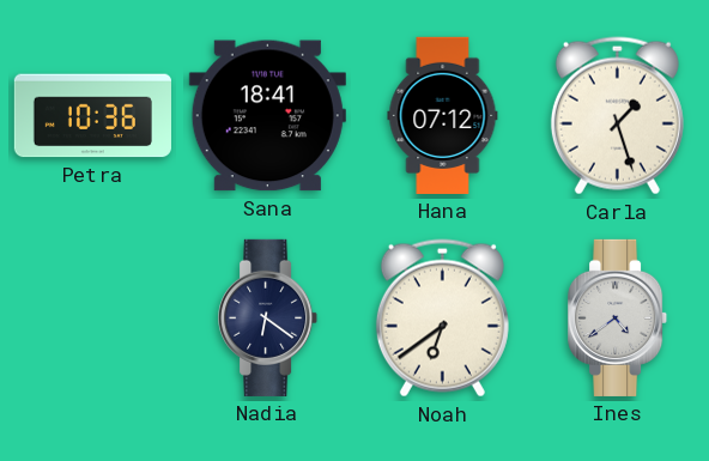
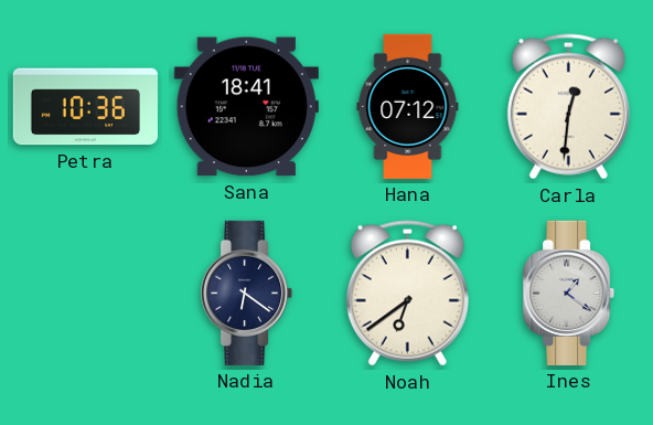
Carla: 1:27 -> 12:31
Ines: 4:39 -> 1:21
